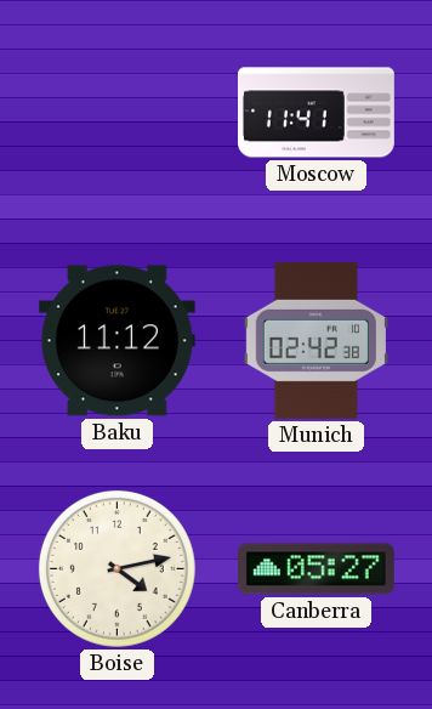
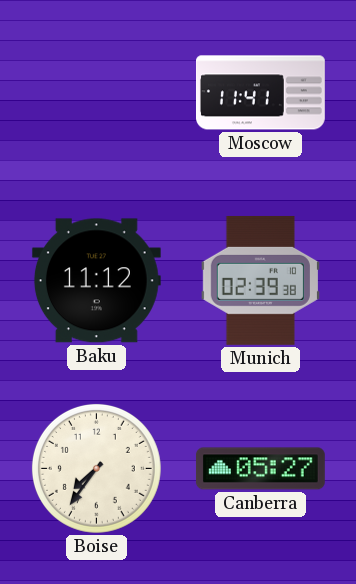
Munich: 02:42 -> 02:39
Boise: 4:13 -> 7:36
